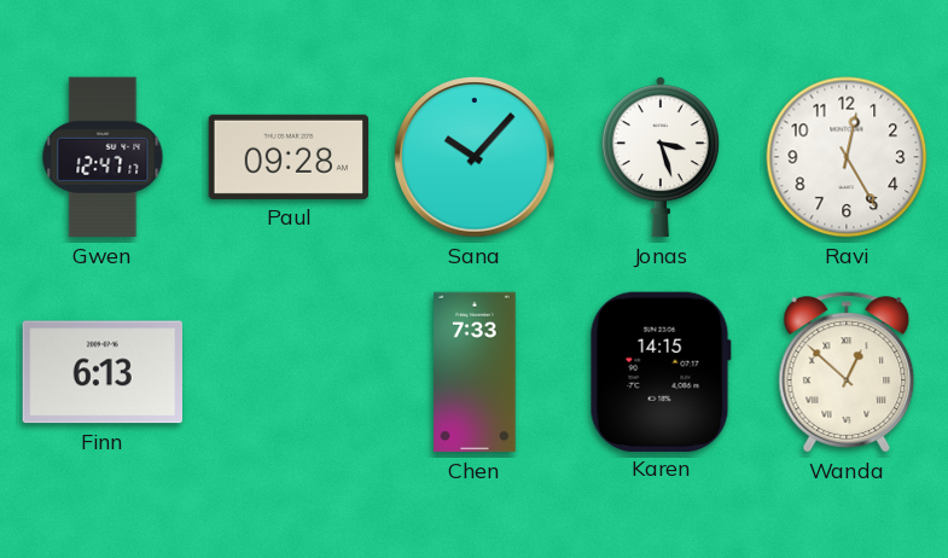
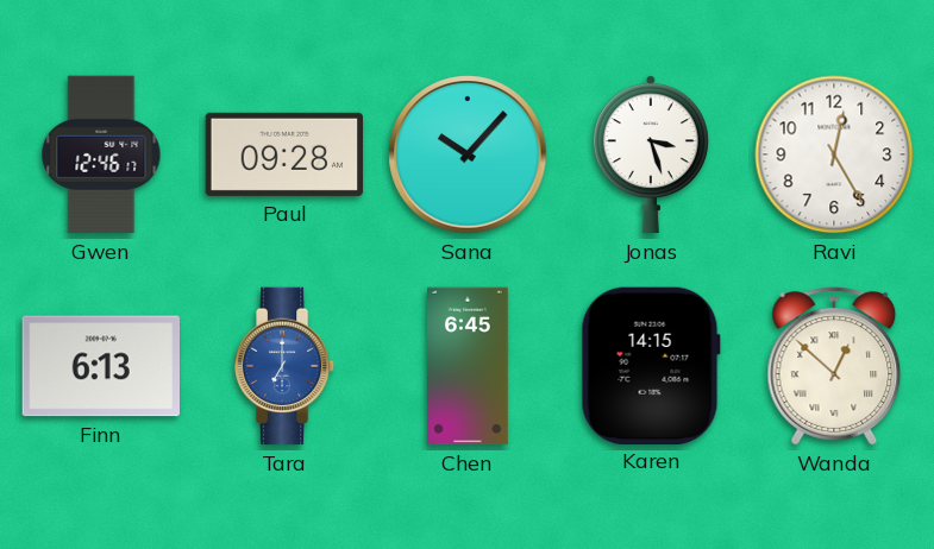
Gwen: 12:47 -> 12:46
Tara: none -> 7:00
Chen: 7:33 -> 6:45
